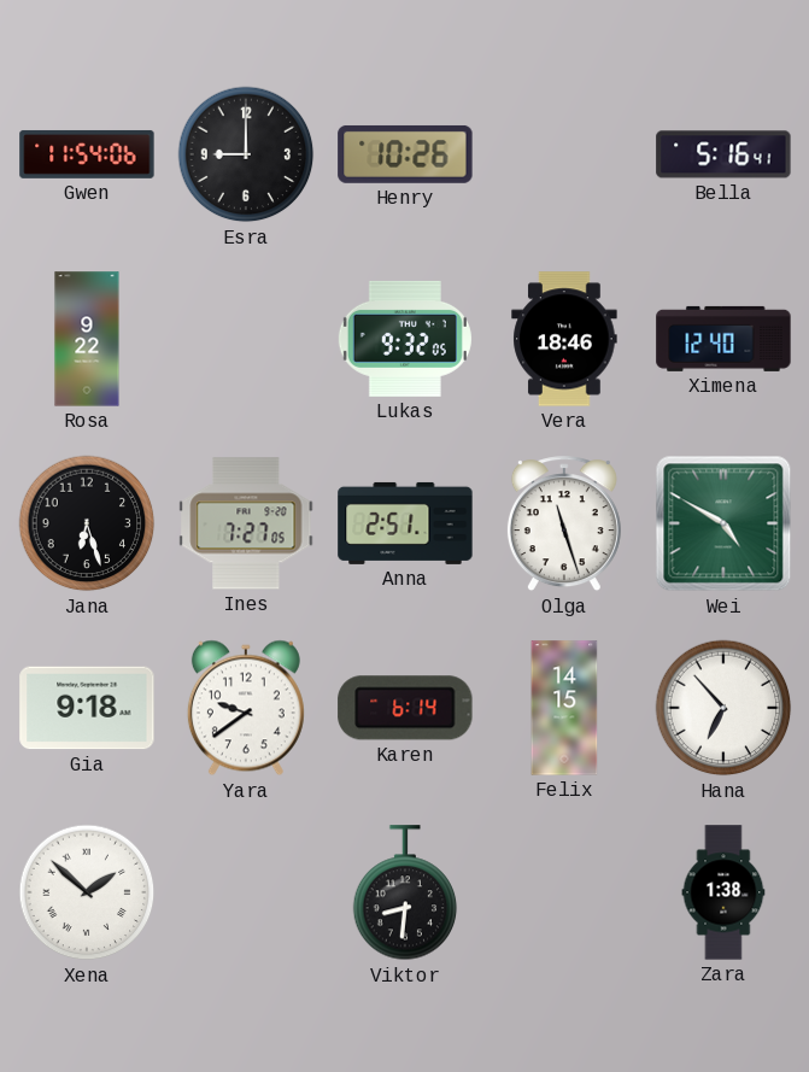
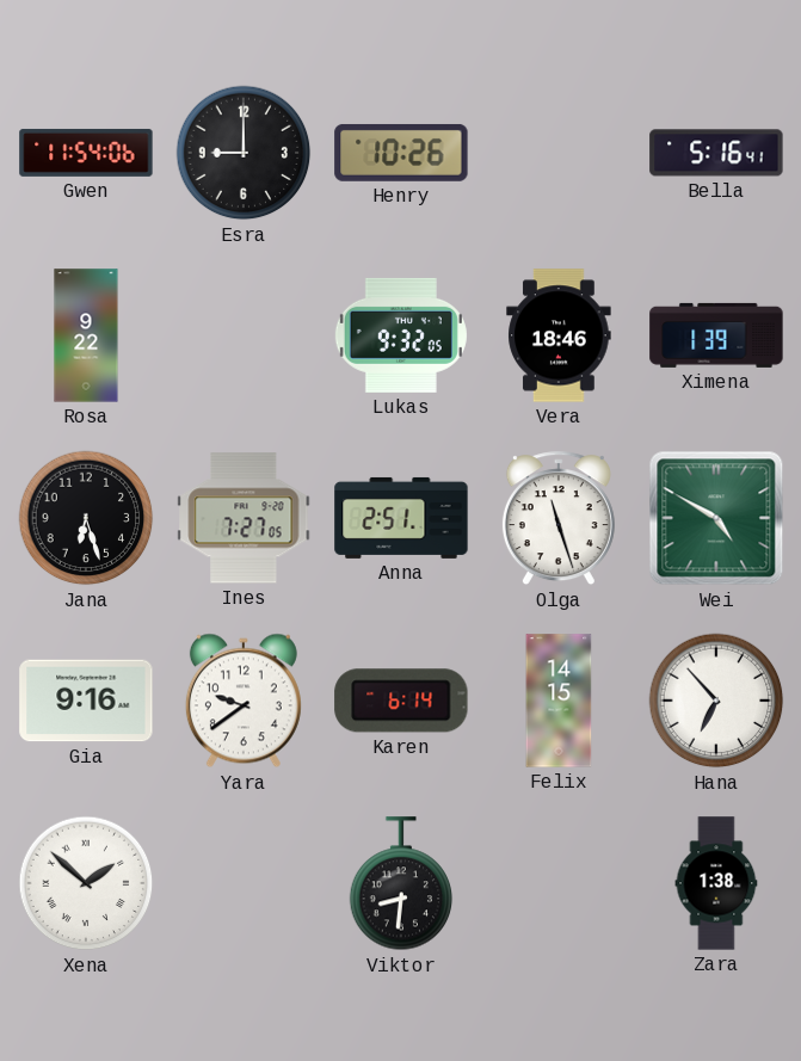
Ximena: 12:40 -> 1:39
Gia: 9:18 -> 9:16
